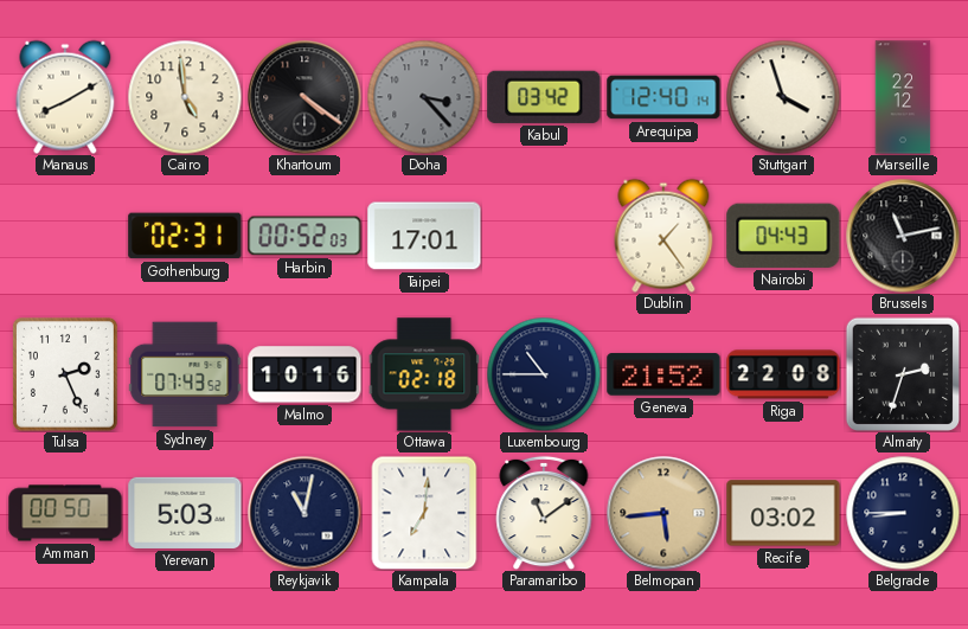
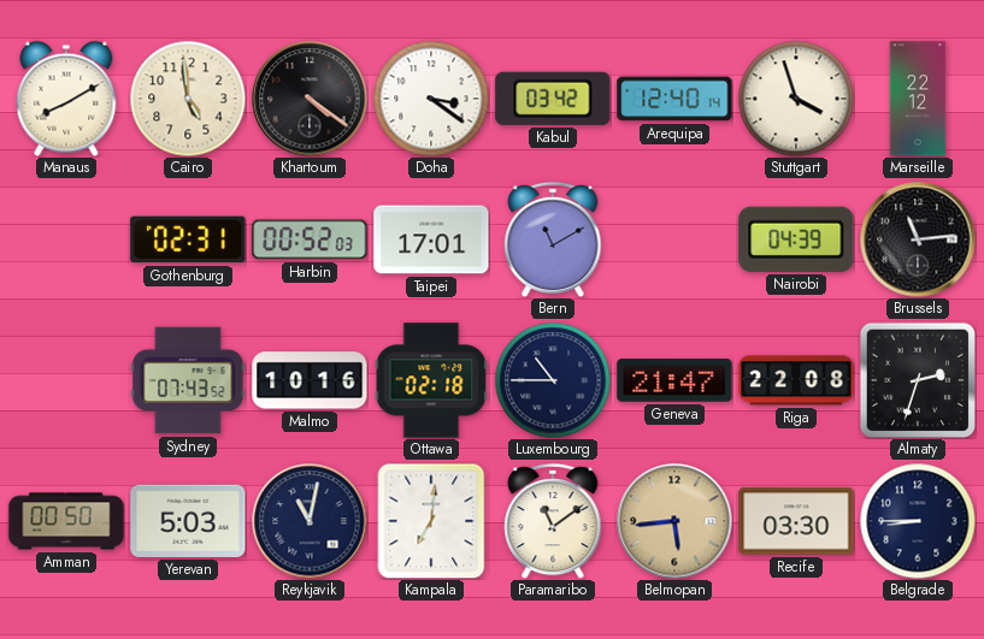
Doha: 3:23 -> 3:21
Doha dial: grey -> white
Bern: none -> 11:10
Dublin: 1:24 -> none
Nairobi: 04:43 -> 04:39
Brussels: 11:13 -> 11:14
Tulsa: 2:26 -> none
Geneva: 21:52 -> 21:47
Recife: 03:02 -> 03:30
